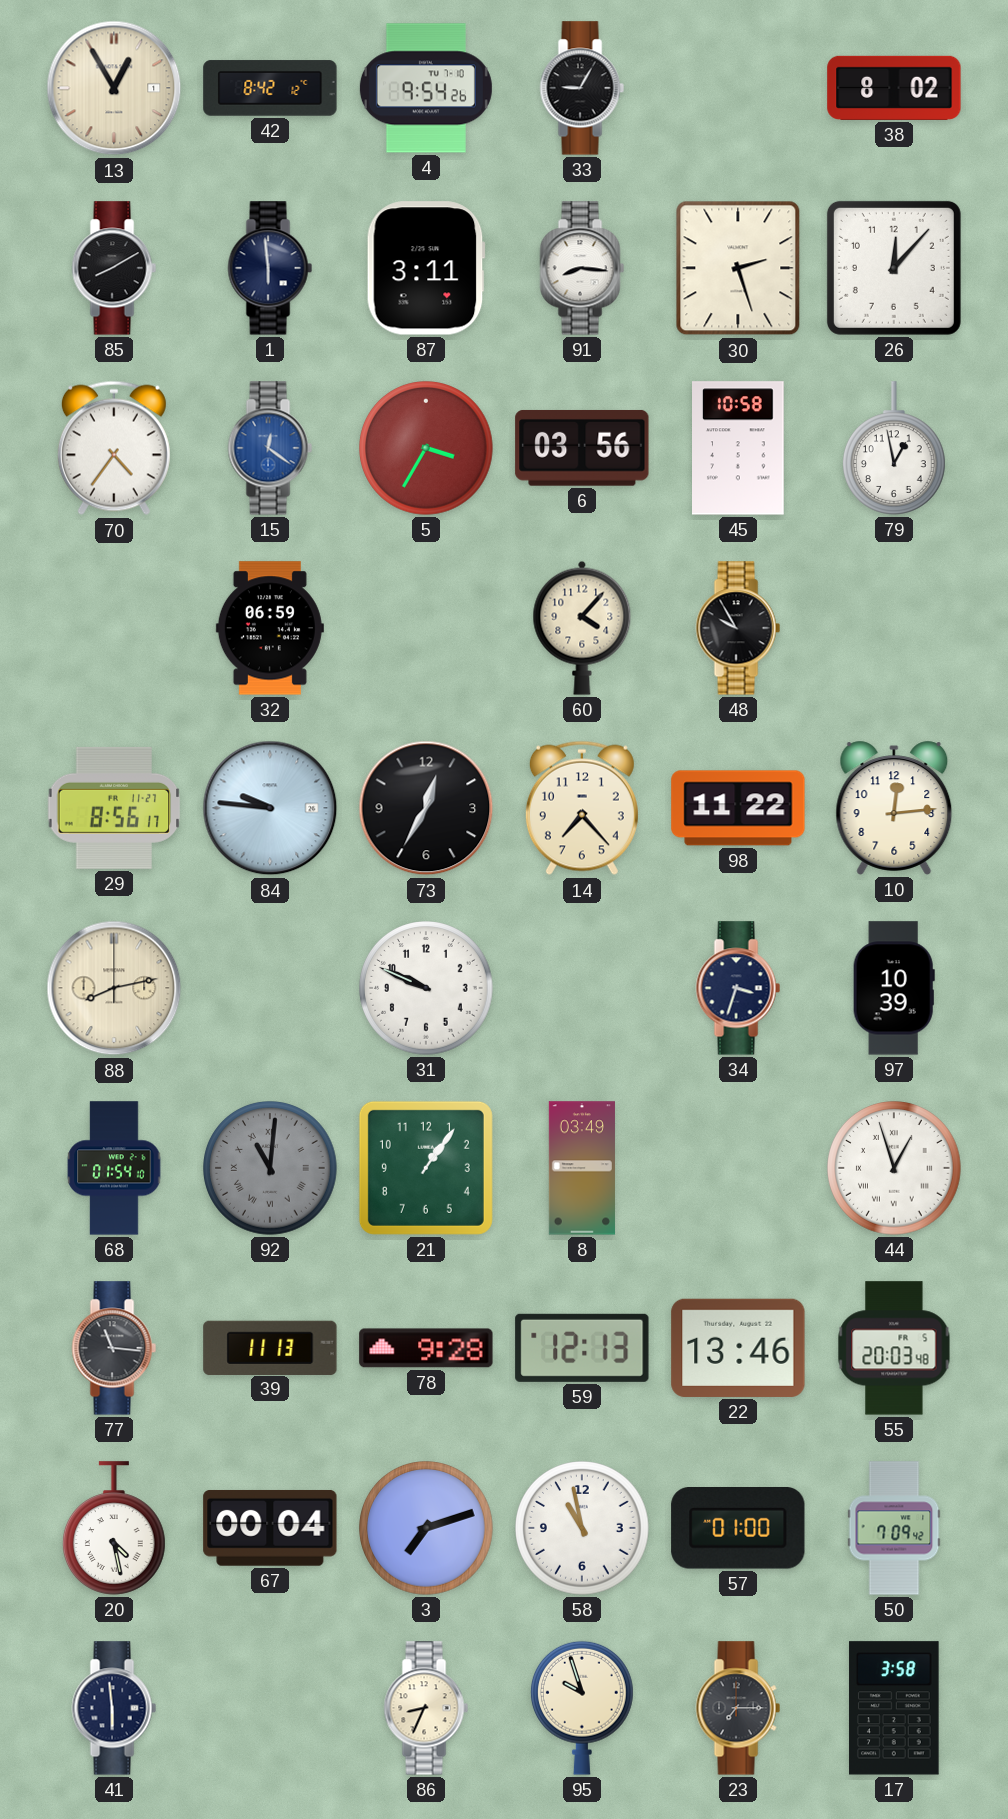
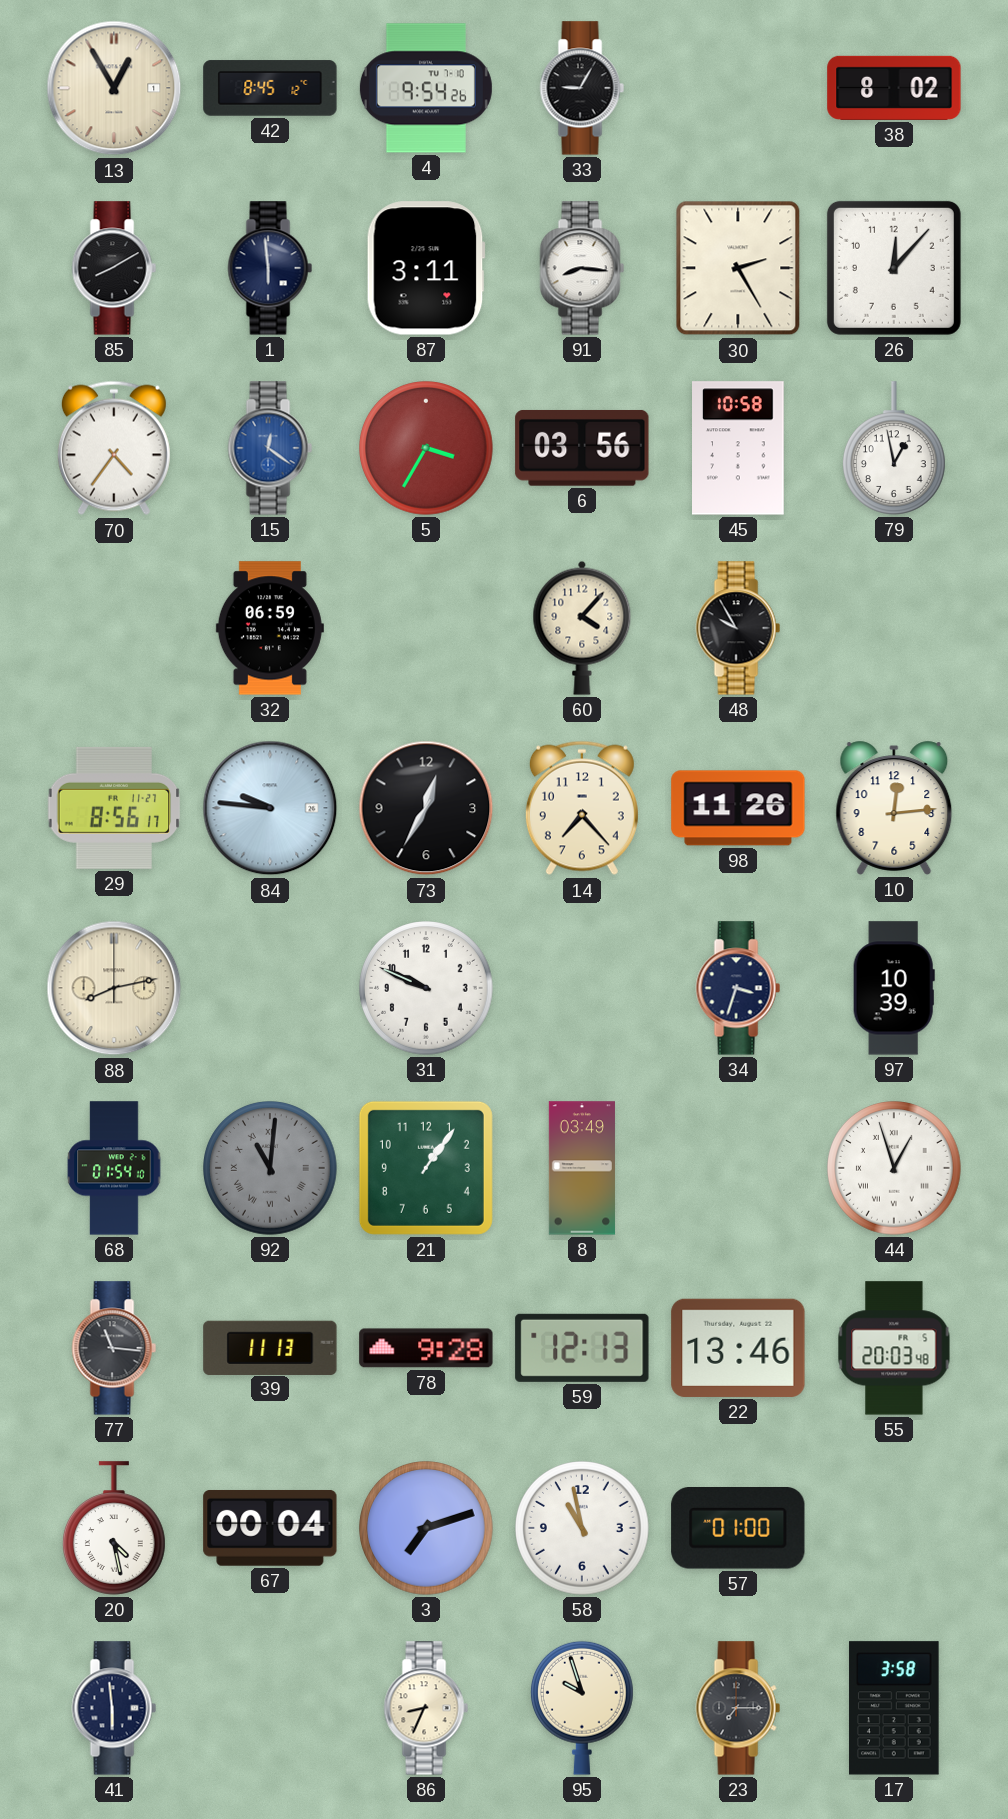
42: 8:42 -> 8:45
30: 2:27 -> 2:25
98: 11:22 -> 11:26
50: 7:09 -> none
